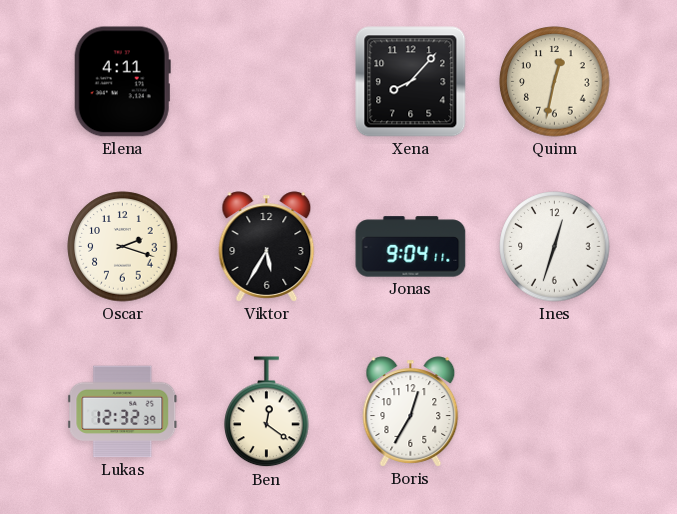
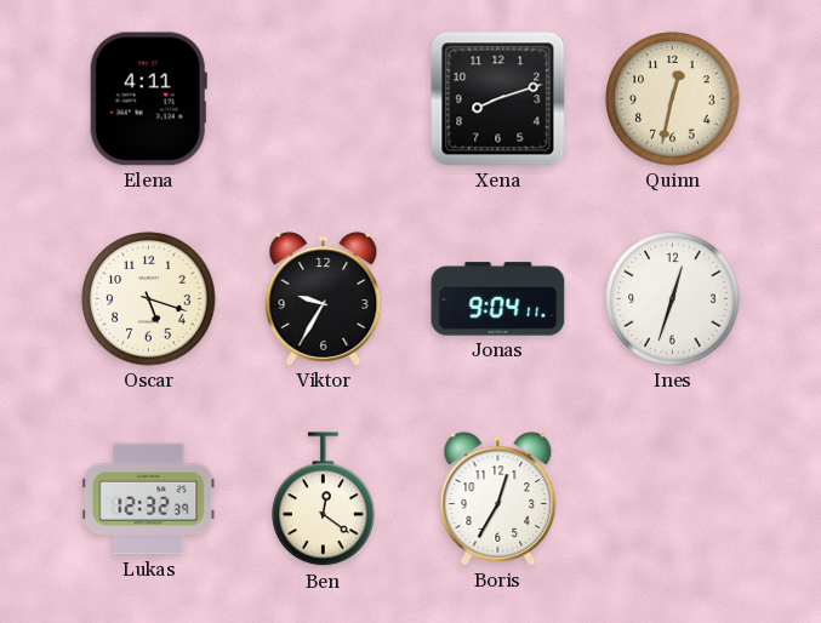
Xena: 8:07 -> 8:12
Oscar: 2:18 -> 5:18
Viktor: 5:35 -> 9:35
